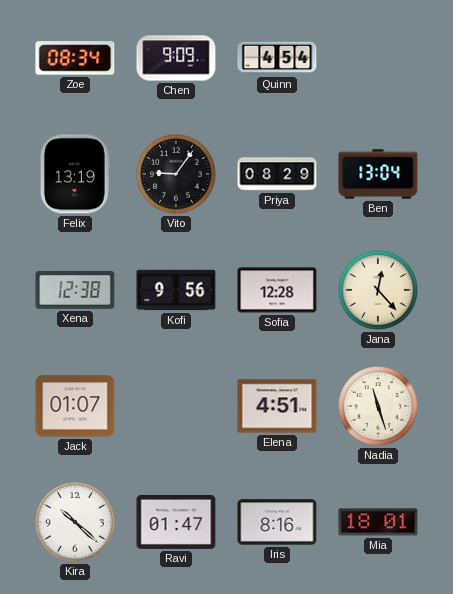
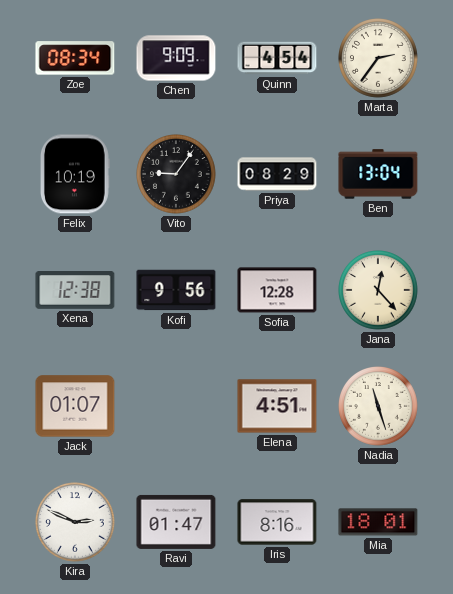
Marta: none -> 2:36
Felix: 13:19 -> 10:19
Kira: 10:22 -> 2:49
